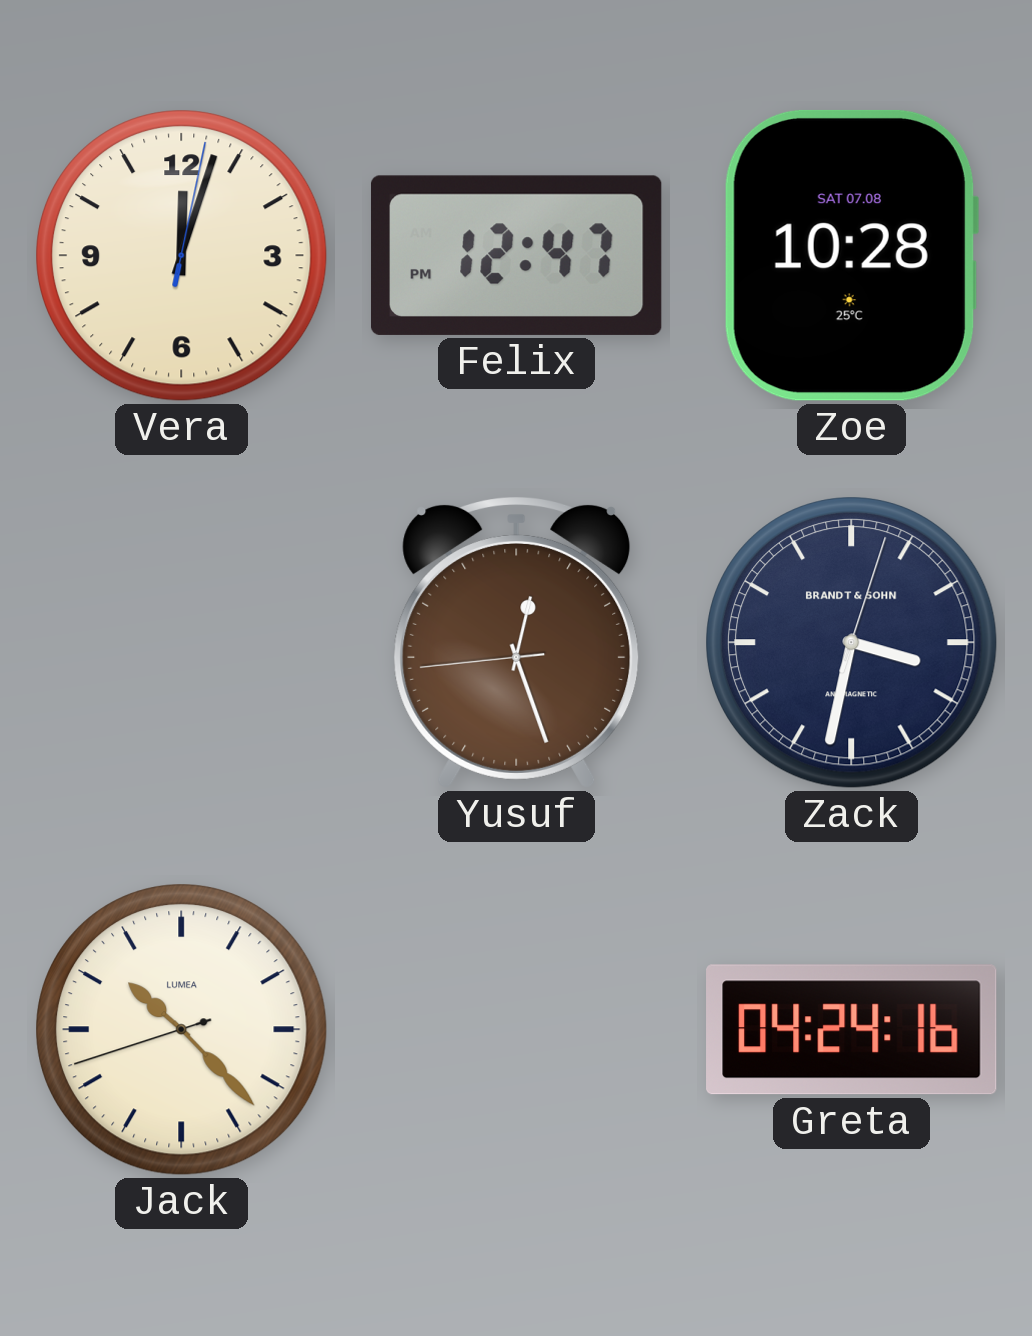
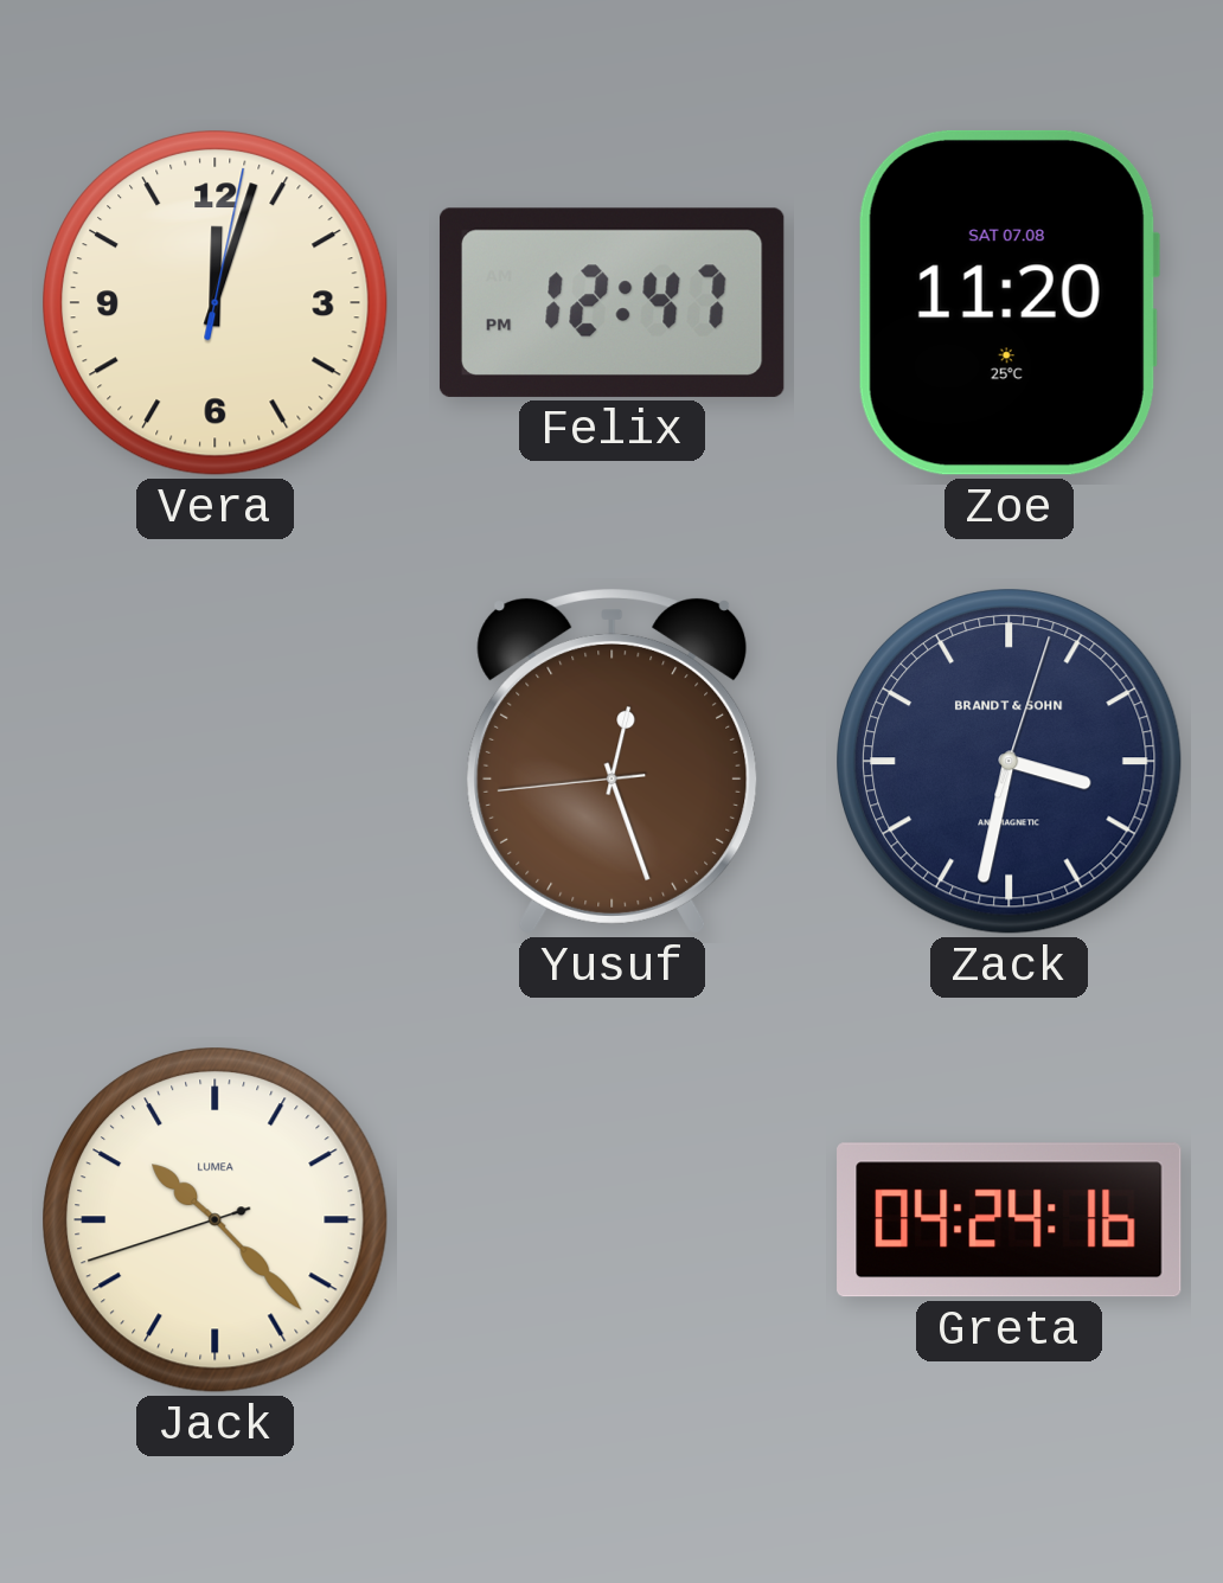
Zoe: 10:28 -> 11:20
